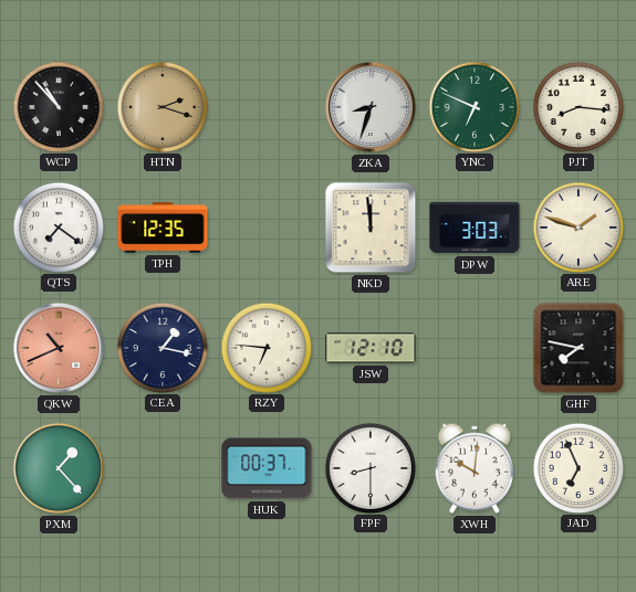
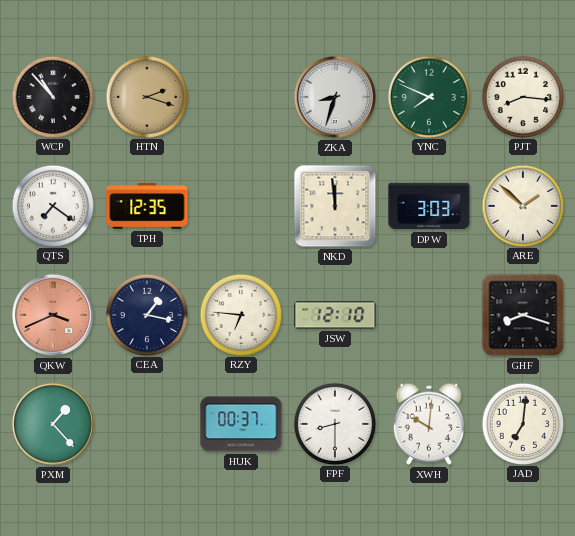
YNC: 6:49 -> 7:49
ARE: 1:48 -> 1:52
QKW: 10:41 -> 3:41
GHF: 7:47 -> 8:18
JAD: 6:56 -> 7:01
